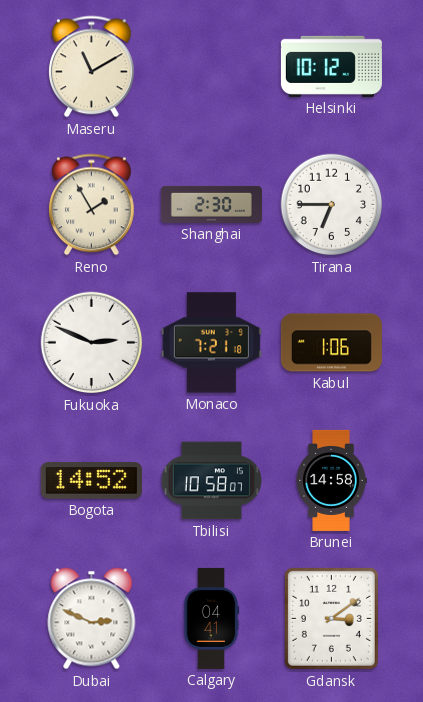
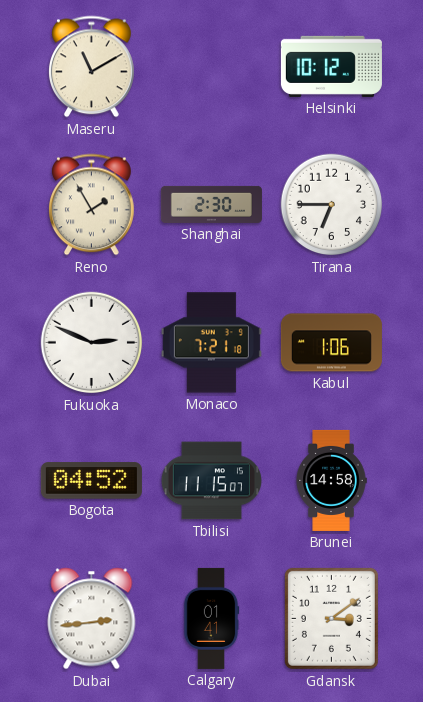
Bogota: 14:52 -> 04:52
Tbilisi: 10:58 -> 11:15
Dubai: 2:49 -> 2:44
Calgary: 04:41 -> 01:41
